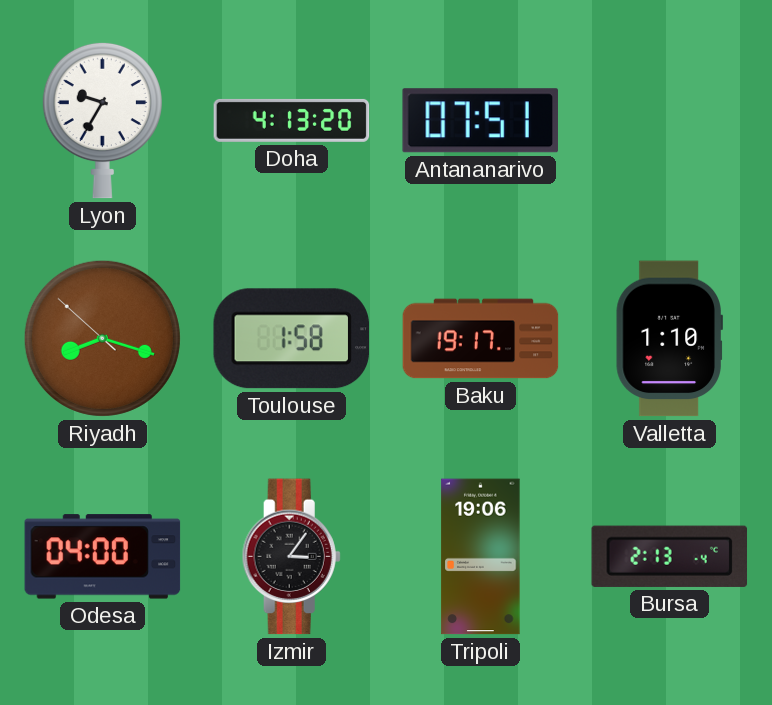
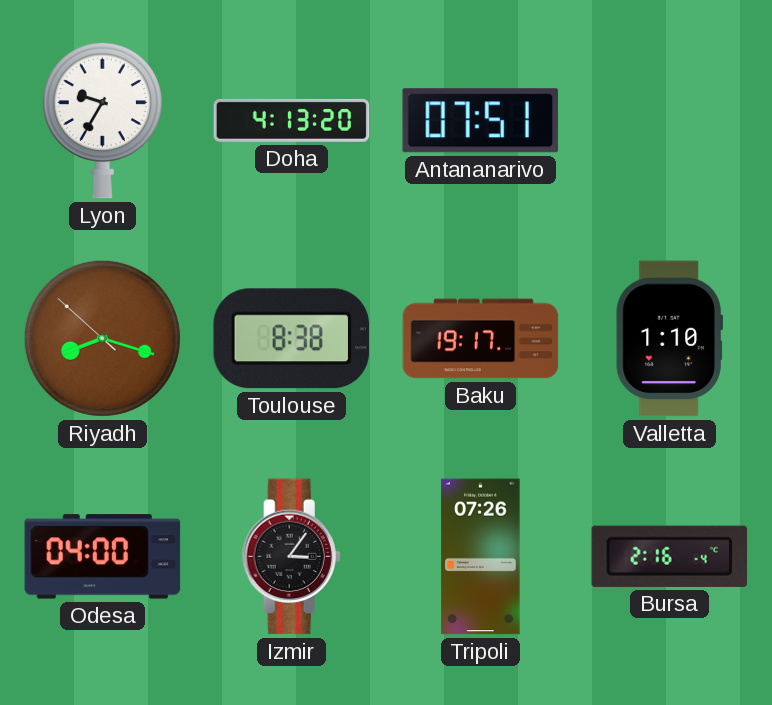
Toulouse: 1:58 -> 8:38
Tripoli: 19:06 -> 07:26
Bursa: 2:13 -> 2:16
